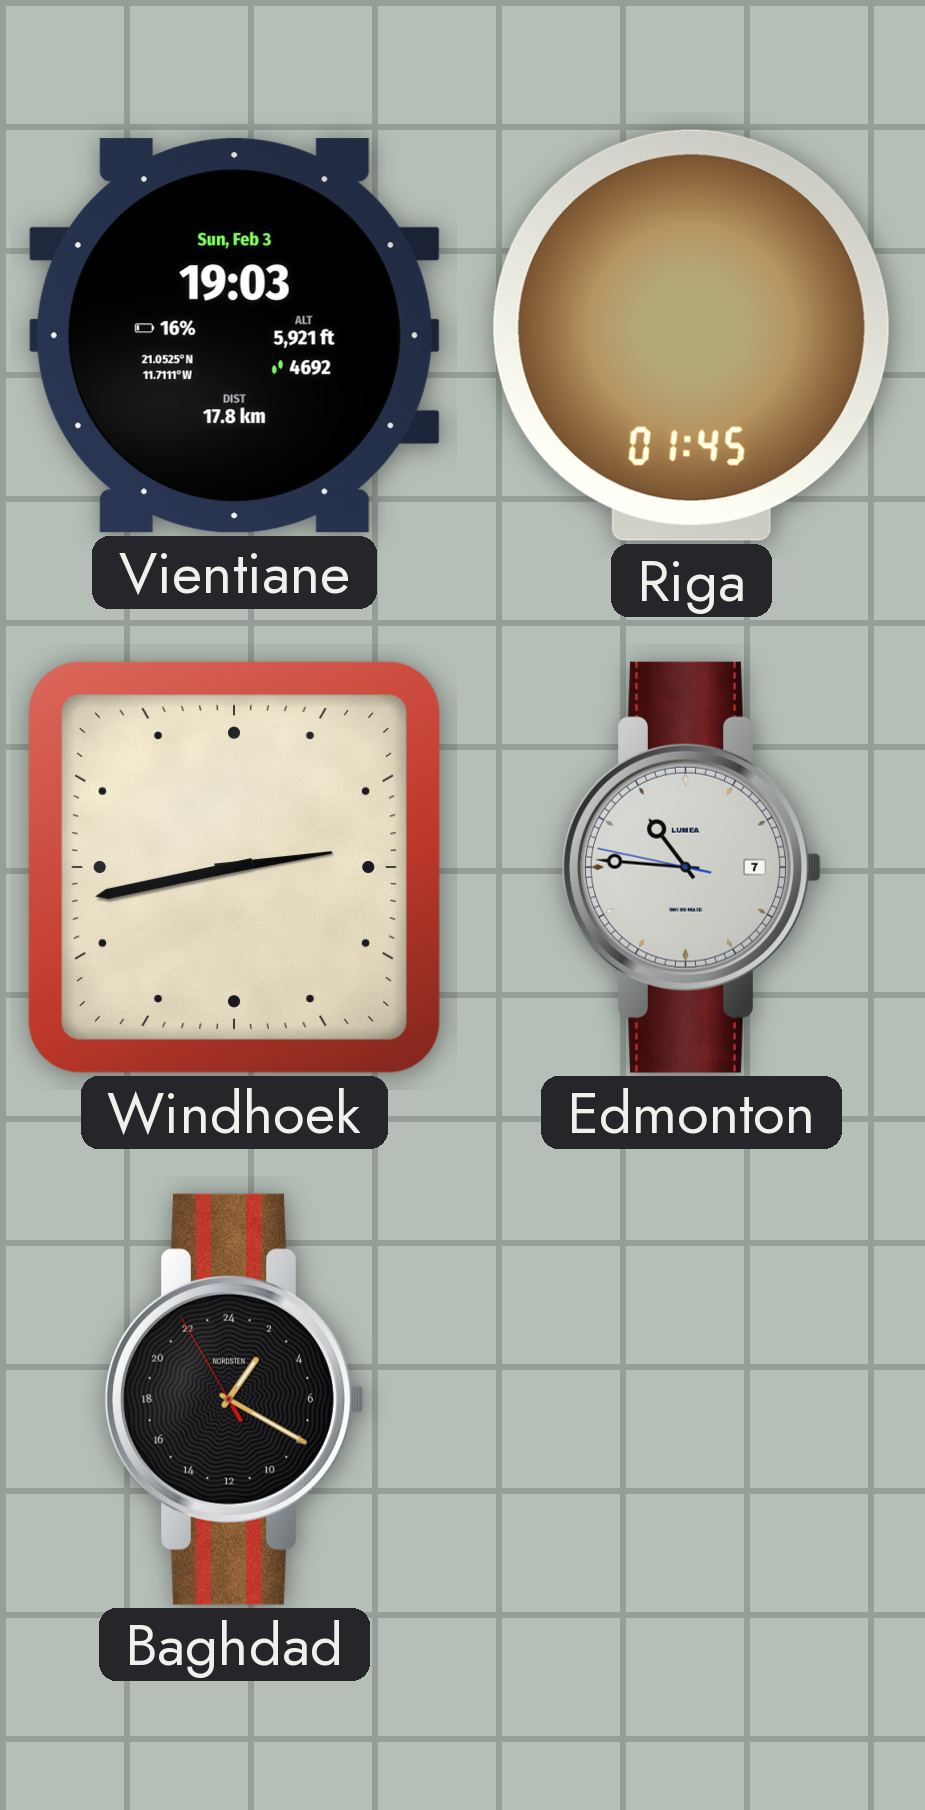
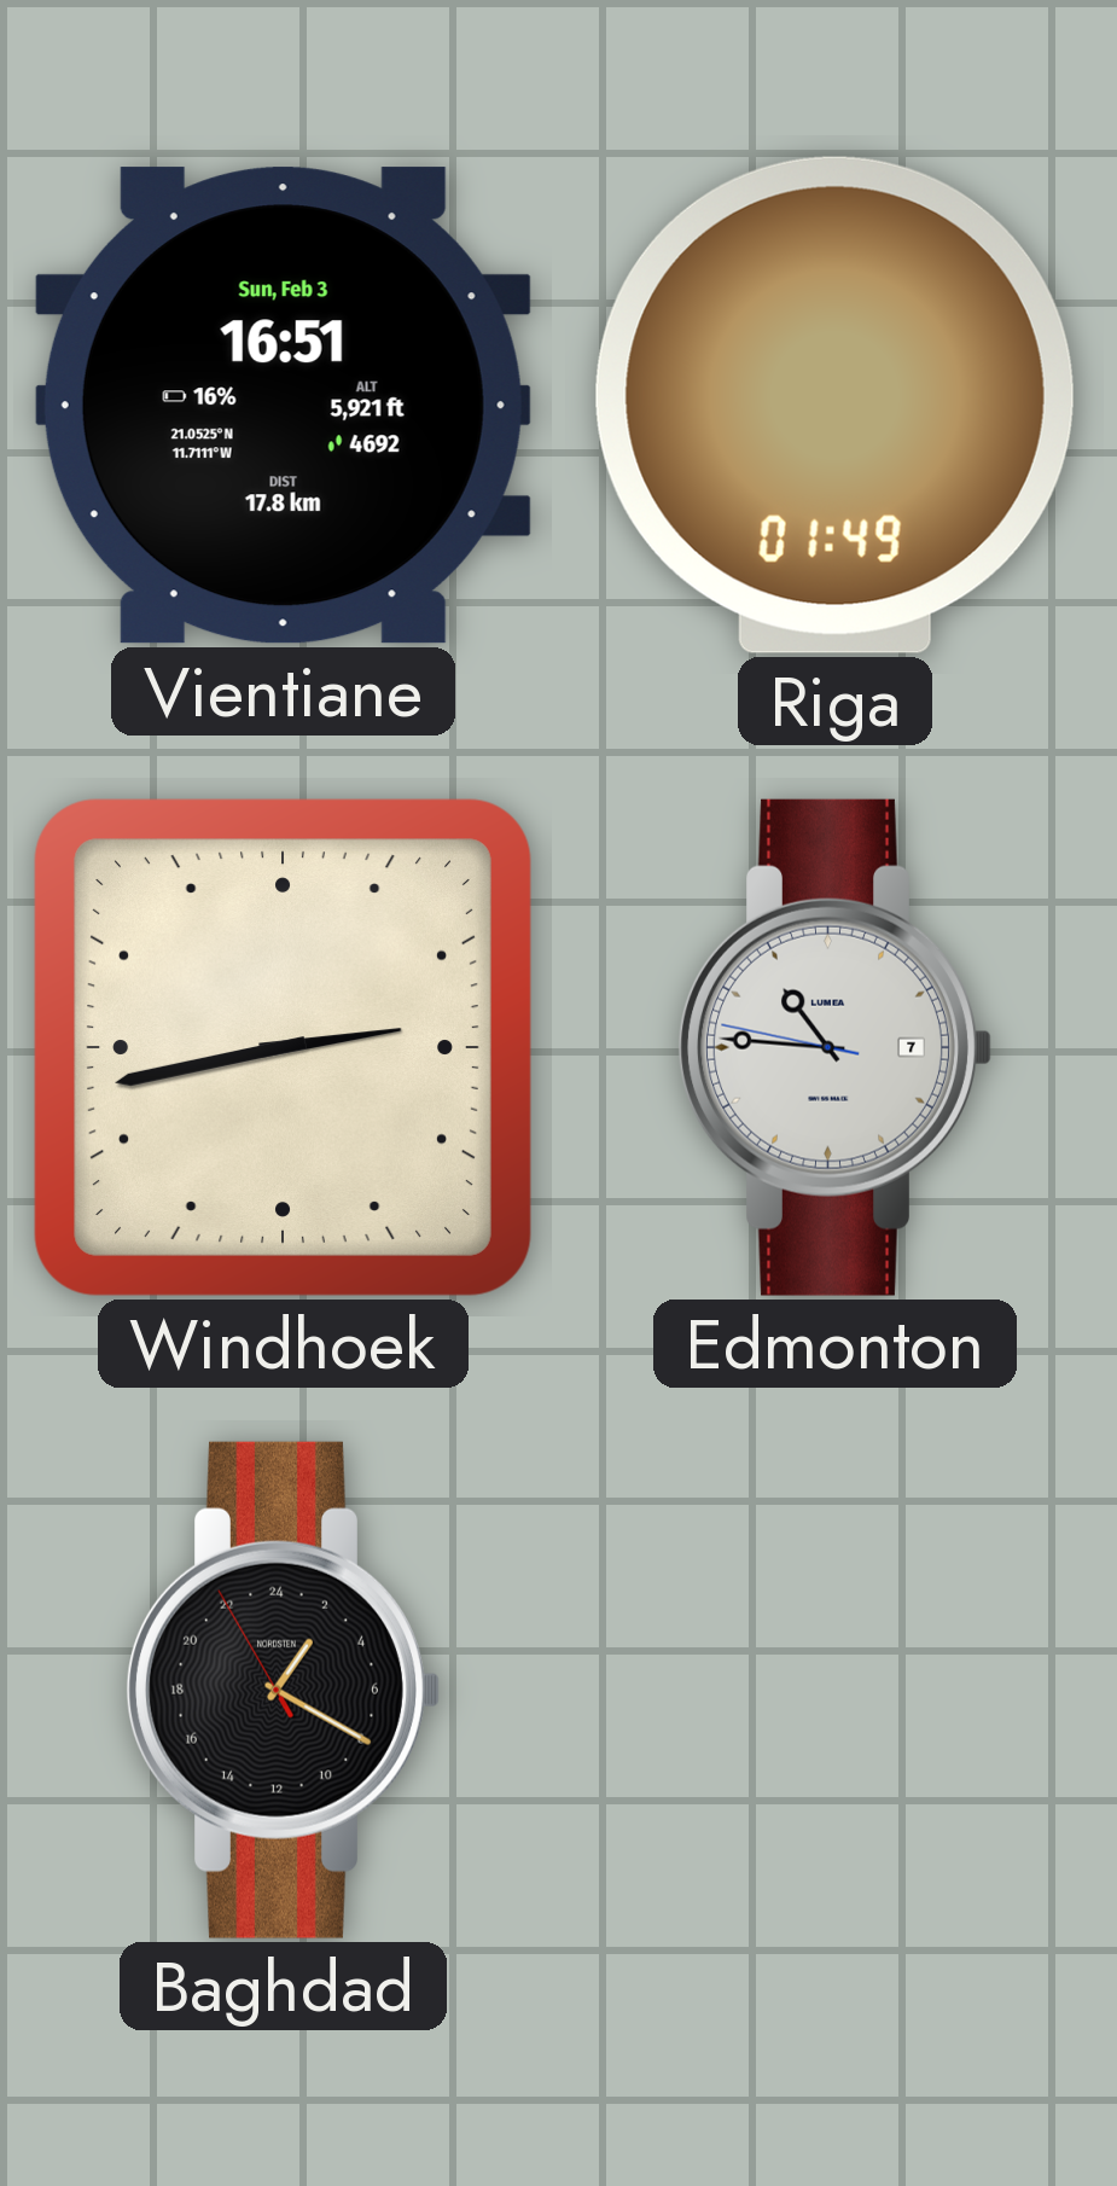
Vientiane: 19:03 -> 16:51
Riga: 01:45 -> 01:49
